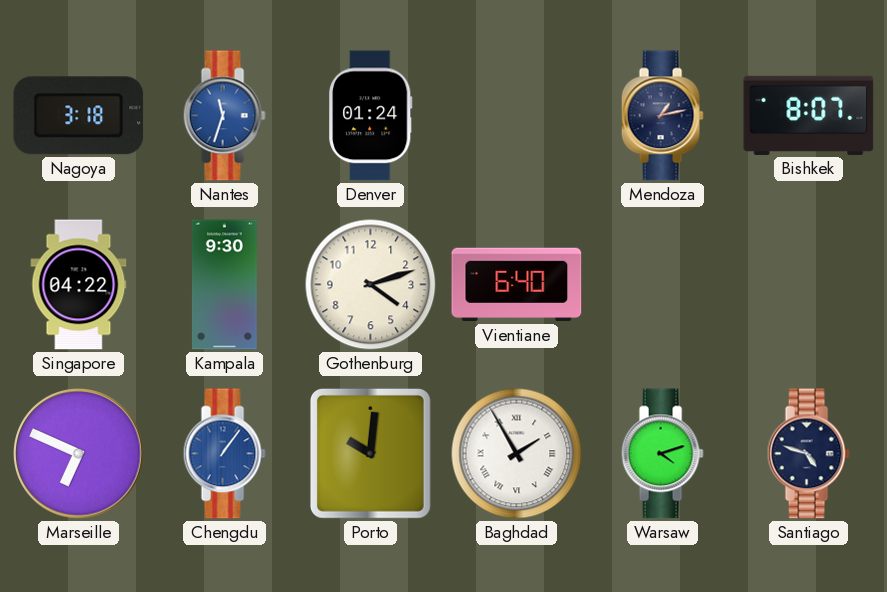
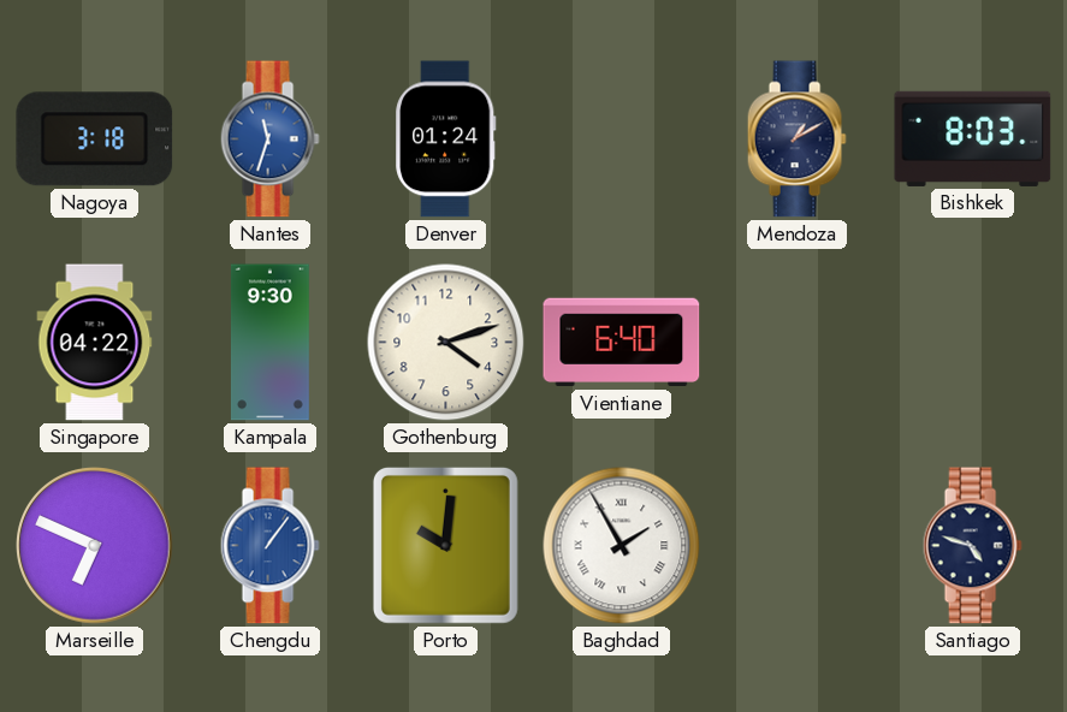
Mendoza: 1:13 -> 1:10
Bishkek: 8:07 -> 8:03
Warsaw: 4:12 -> none
